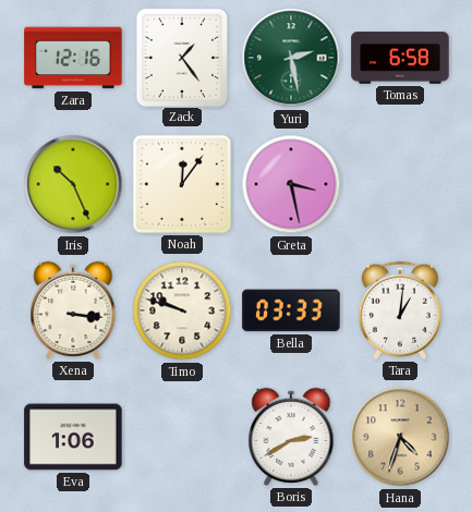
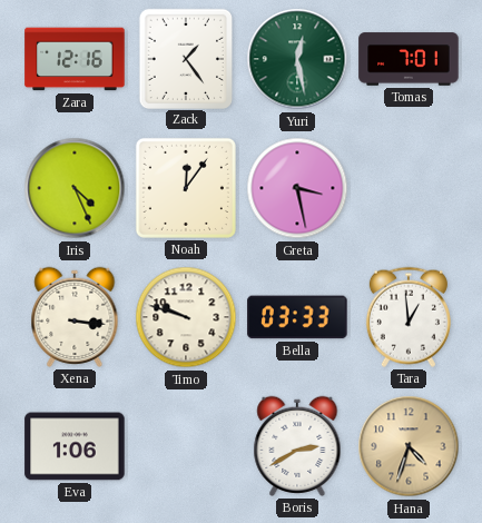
Yuri: 2:28 -> 12:28
Tomas: 6:58 -> 7:01
Iris: 10:26 -> 4:26
Tara: 1:01 -> 12:59
